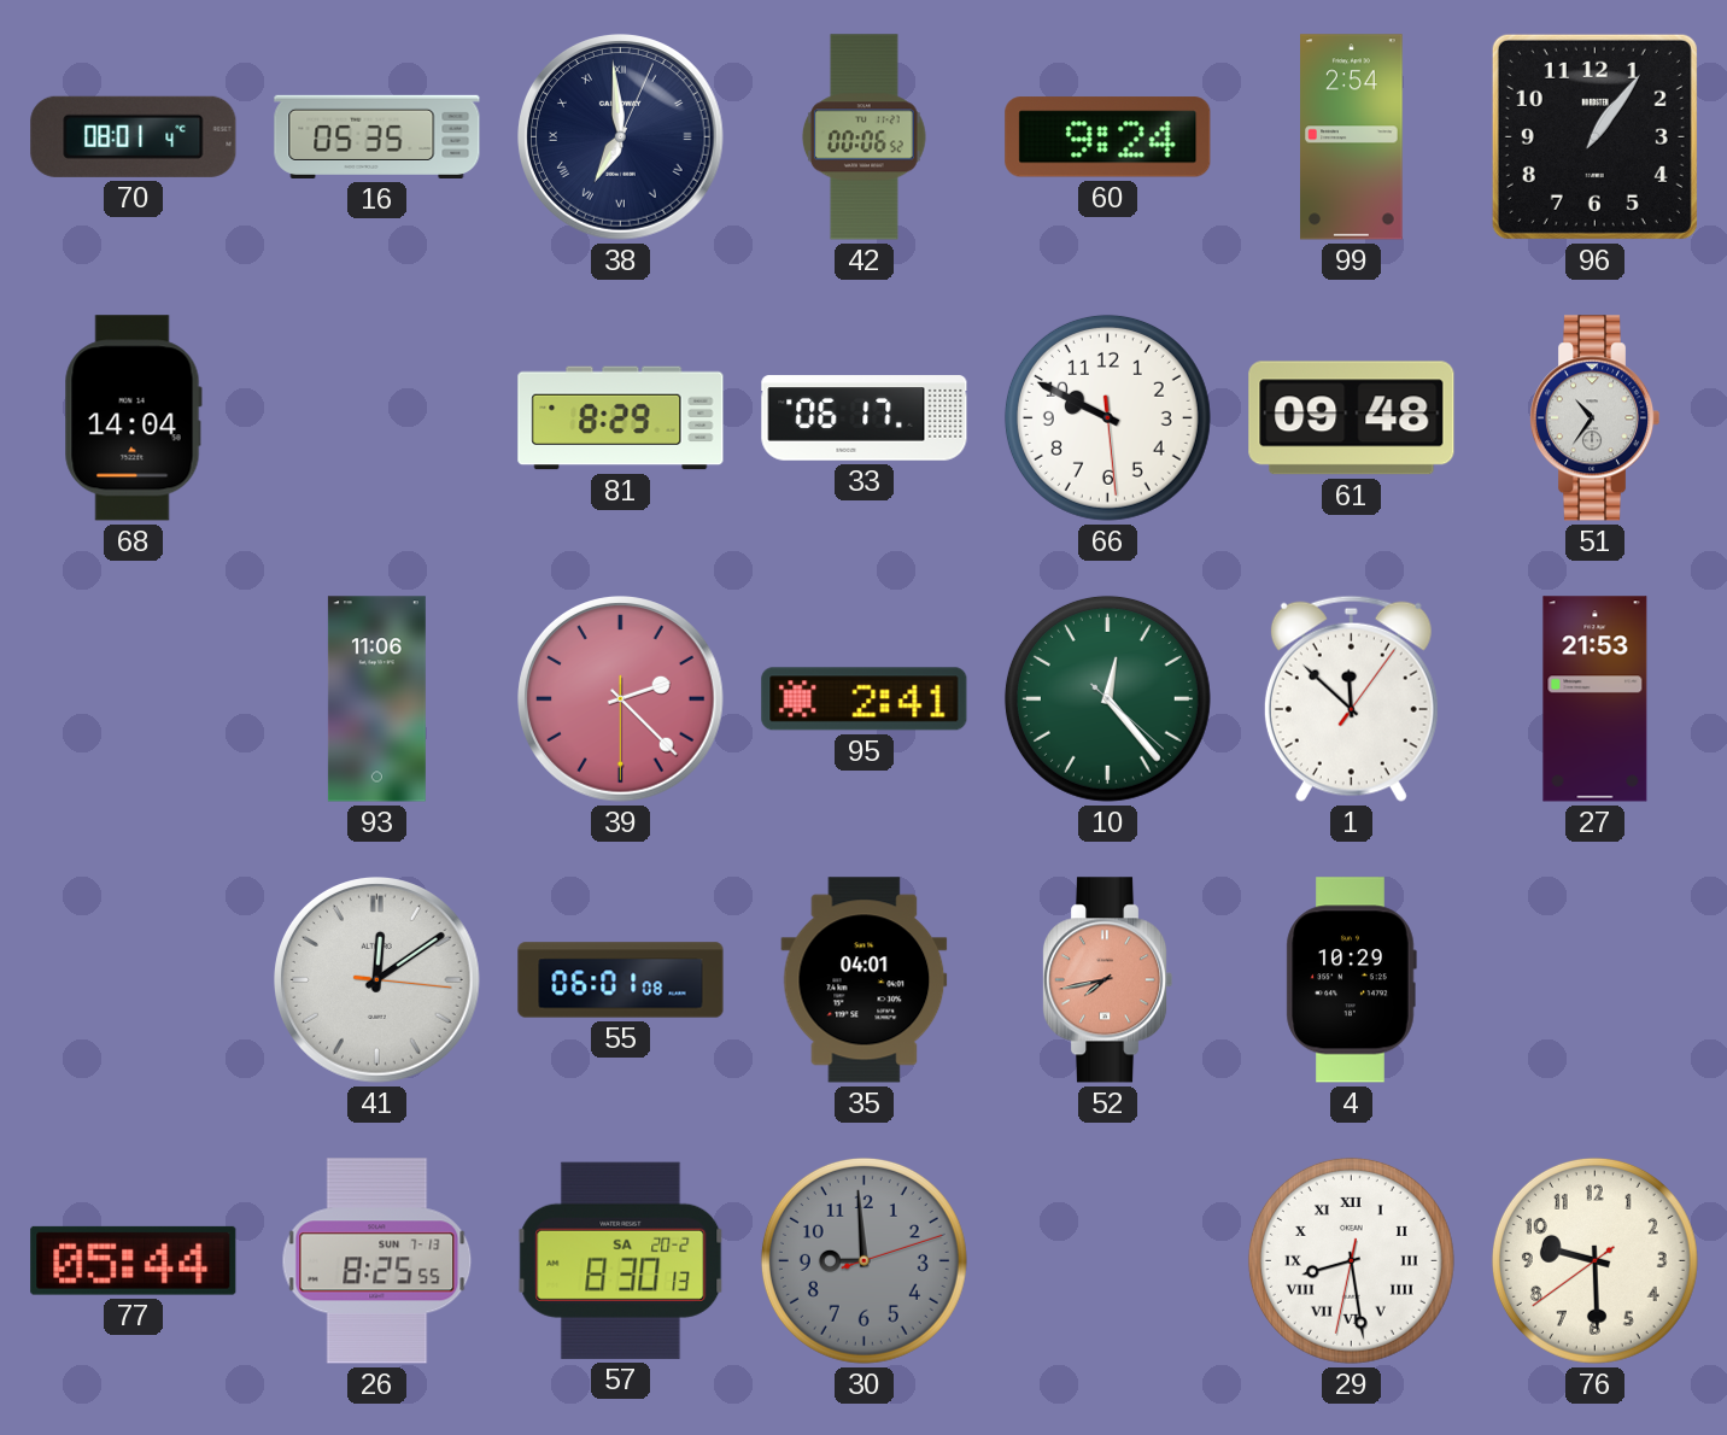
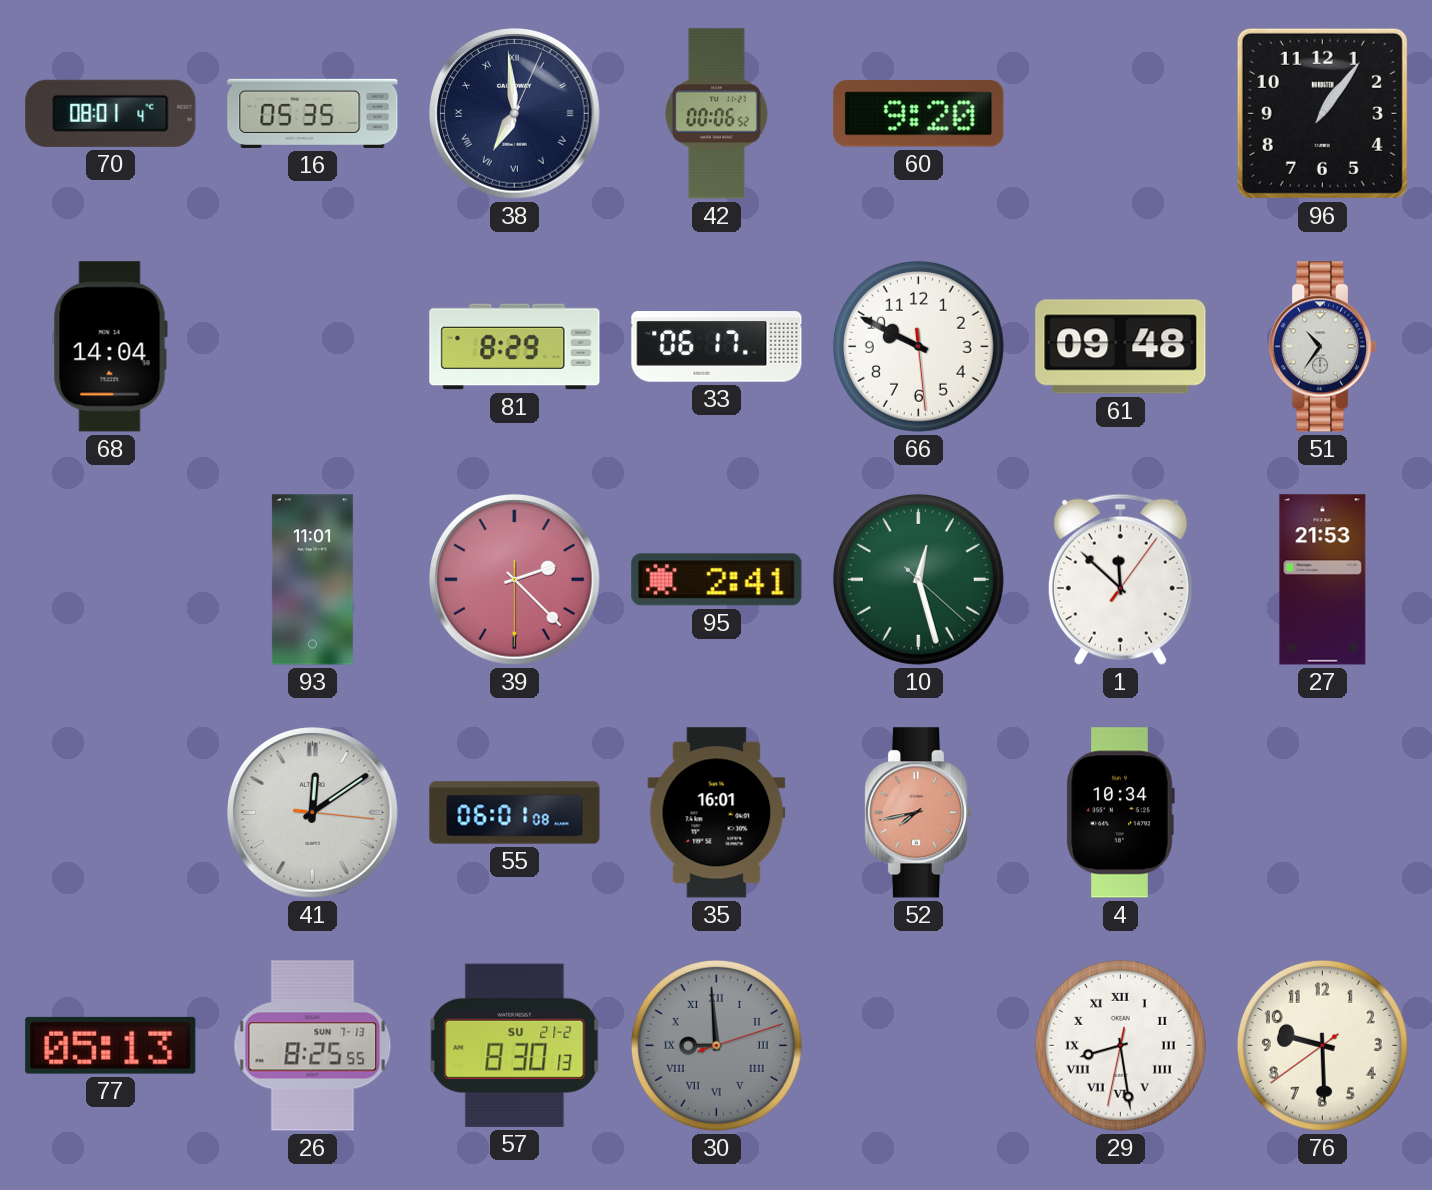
60: 9:24 -> 9:20
99: 2:54 -> none
93: 11:06 -> 11:01
10: 12:23 -> 12:27
35: 04:01 -> 16:01
4: 10:29 -> 10:34
77: 05:44 -> 05:13
57 date: SA 20-2 -> SU 21-2
30 numerals: Arabic -> Roman
